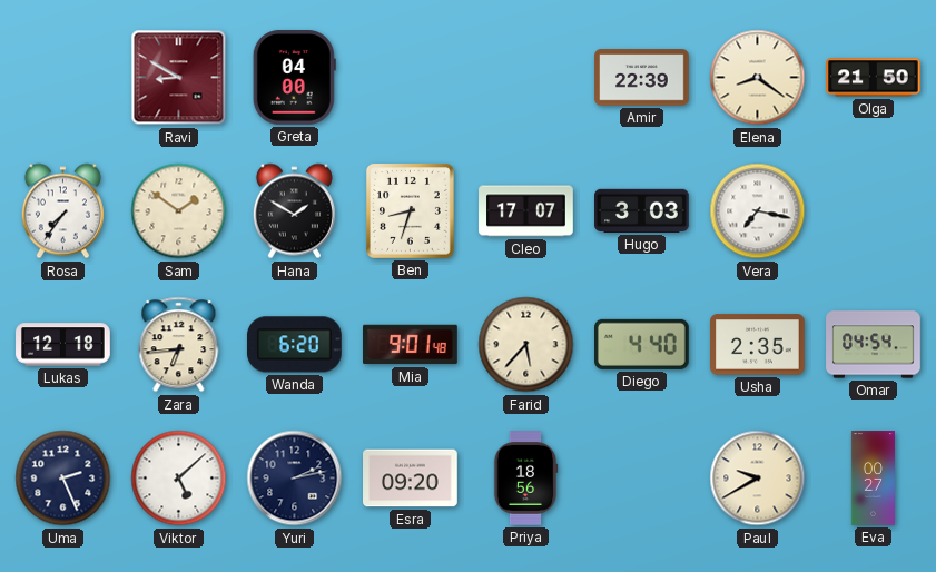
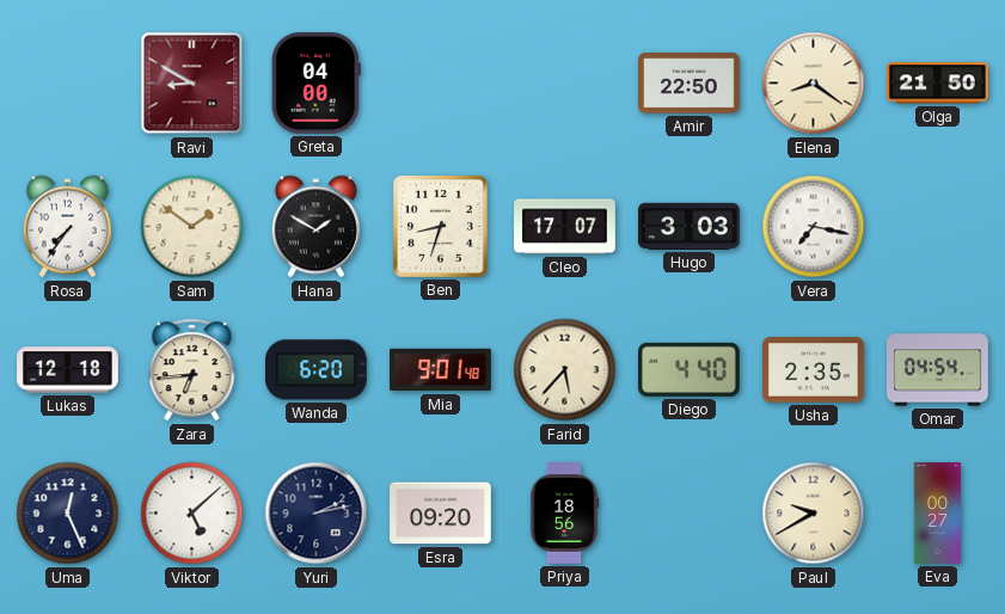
Amir: 22:39 -> 22:50
Uma: 2:26 -> 12:26
